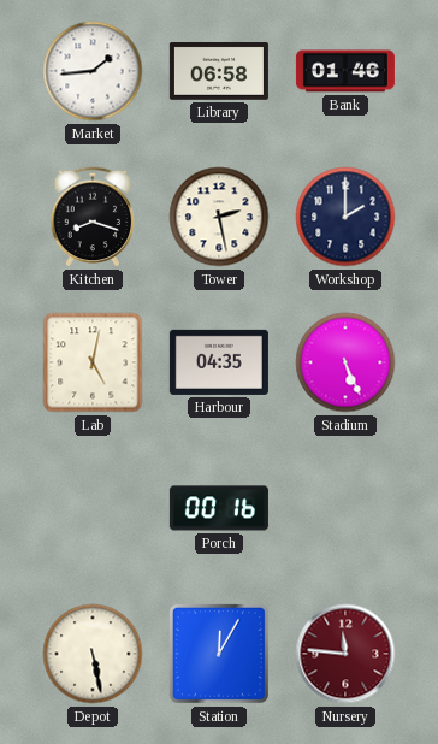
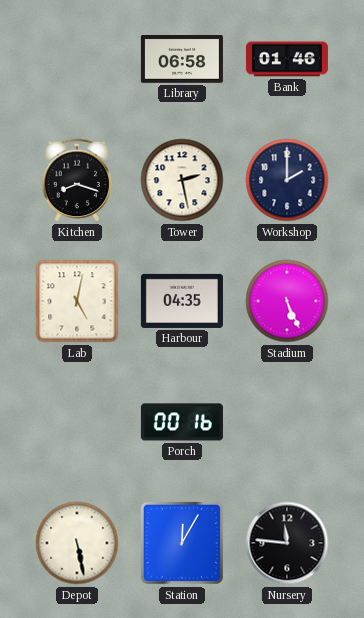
Market: 1:44 -> none
Nursery dial: burgundy -> black
